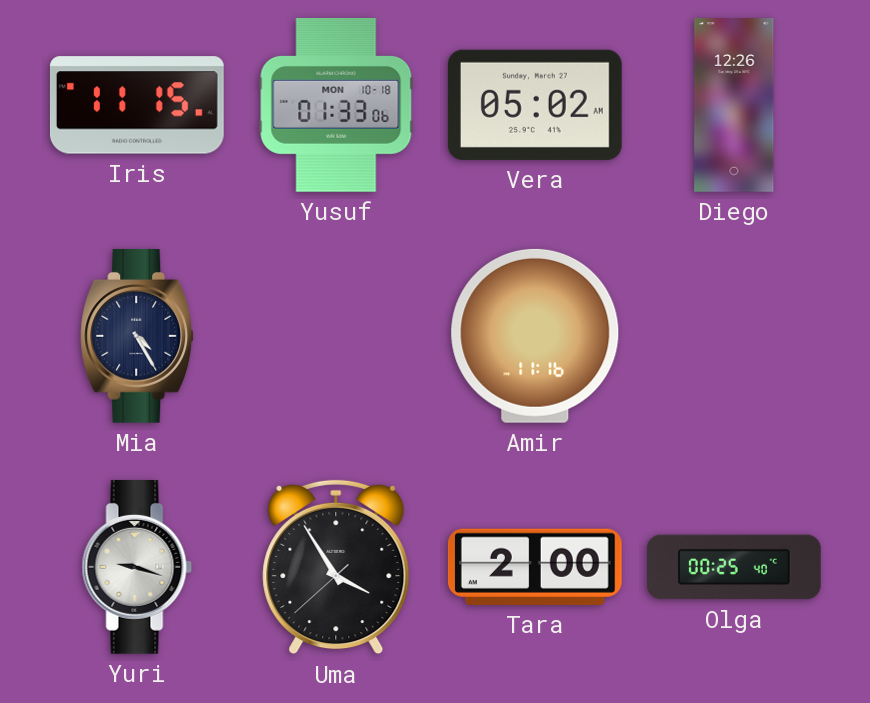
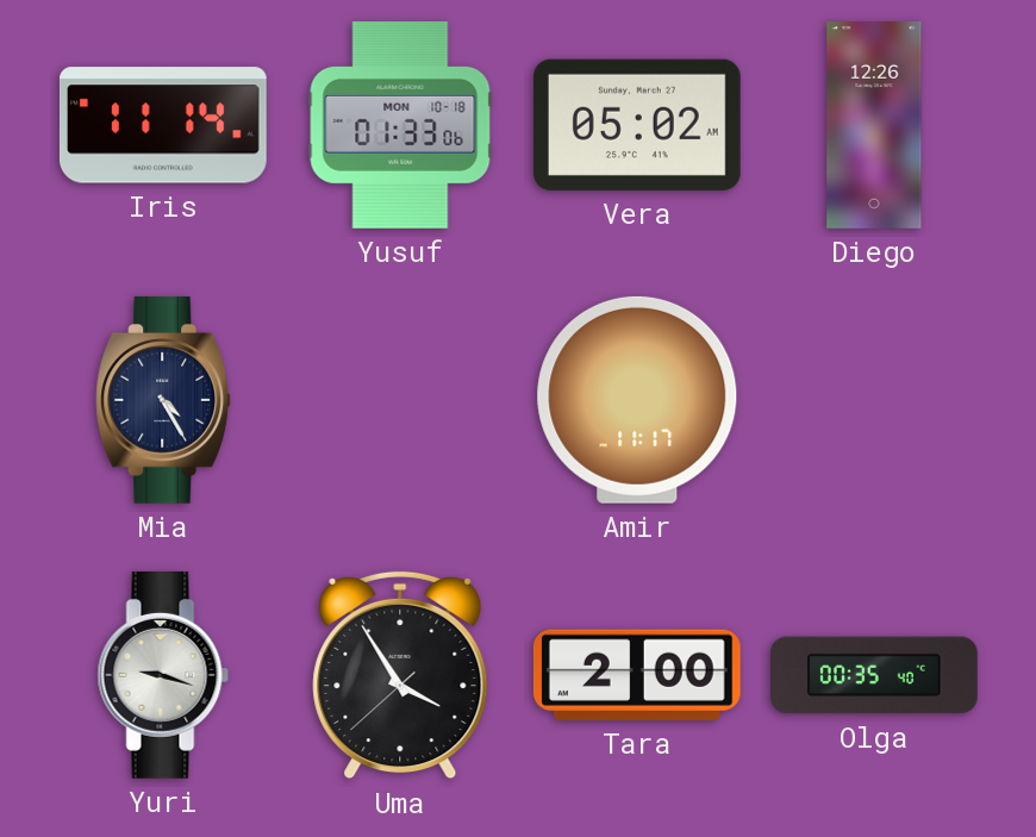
Iris: 11:15 -> 11:14
Amir: 11:16 -> 11:17
Olga: 00:25 -> 00:35
